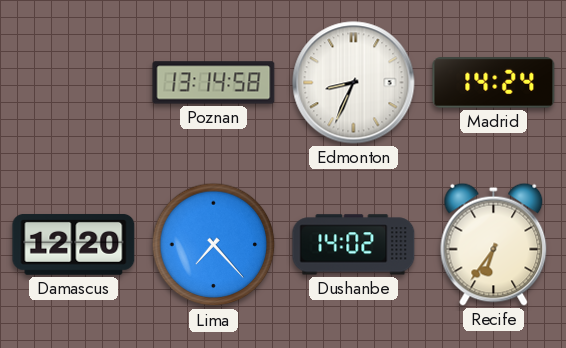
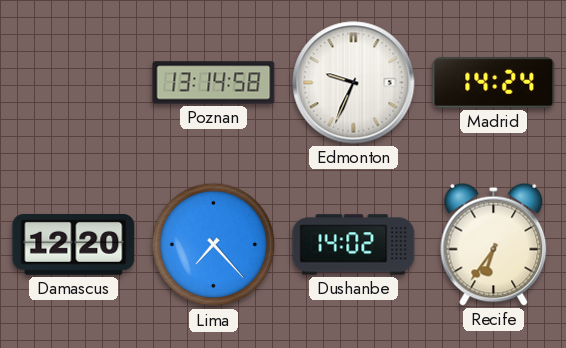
Edmonton: 8:34 -> 9:34
